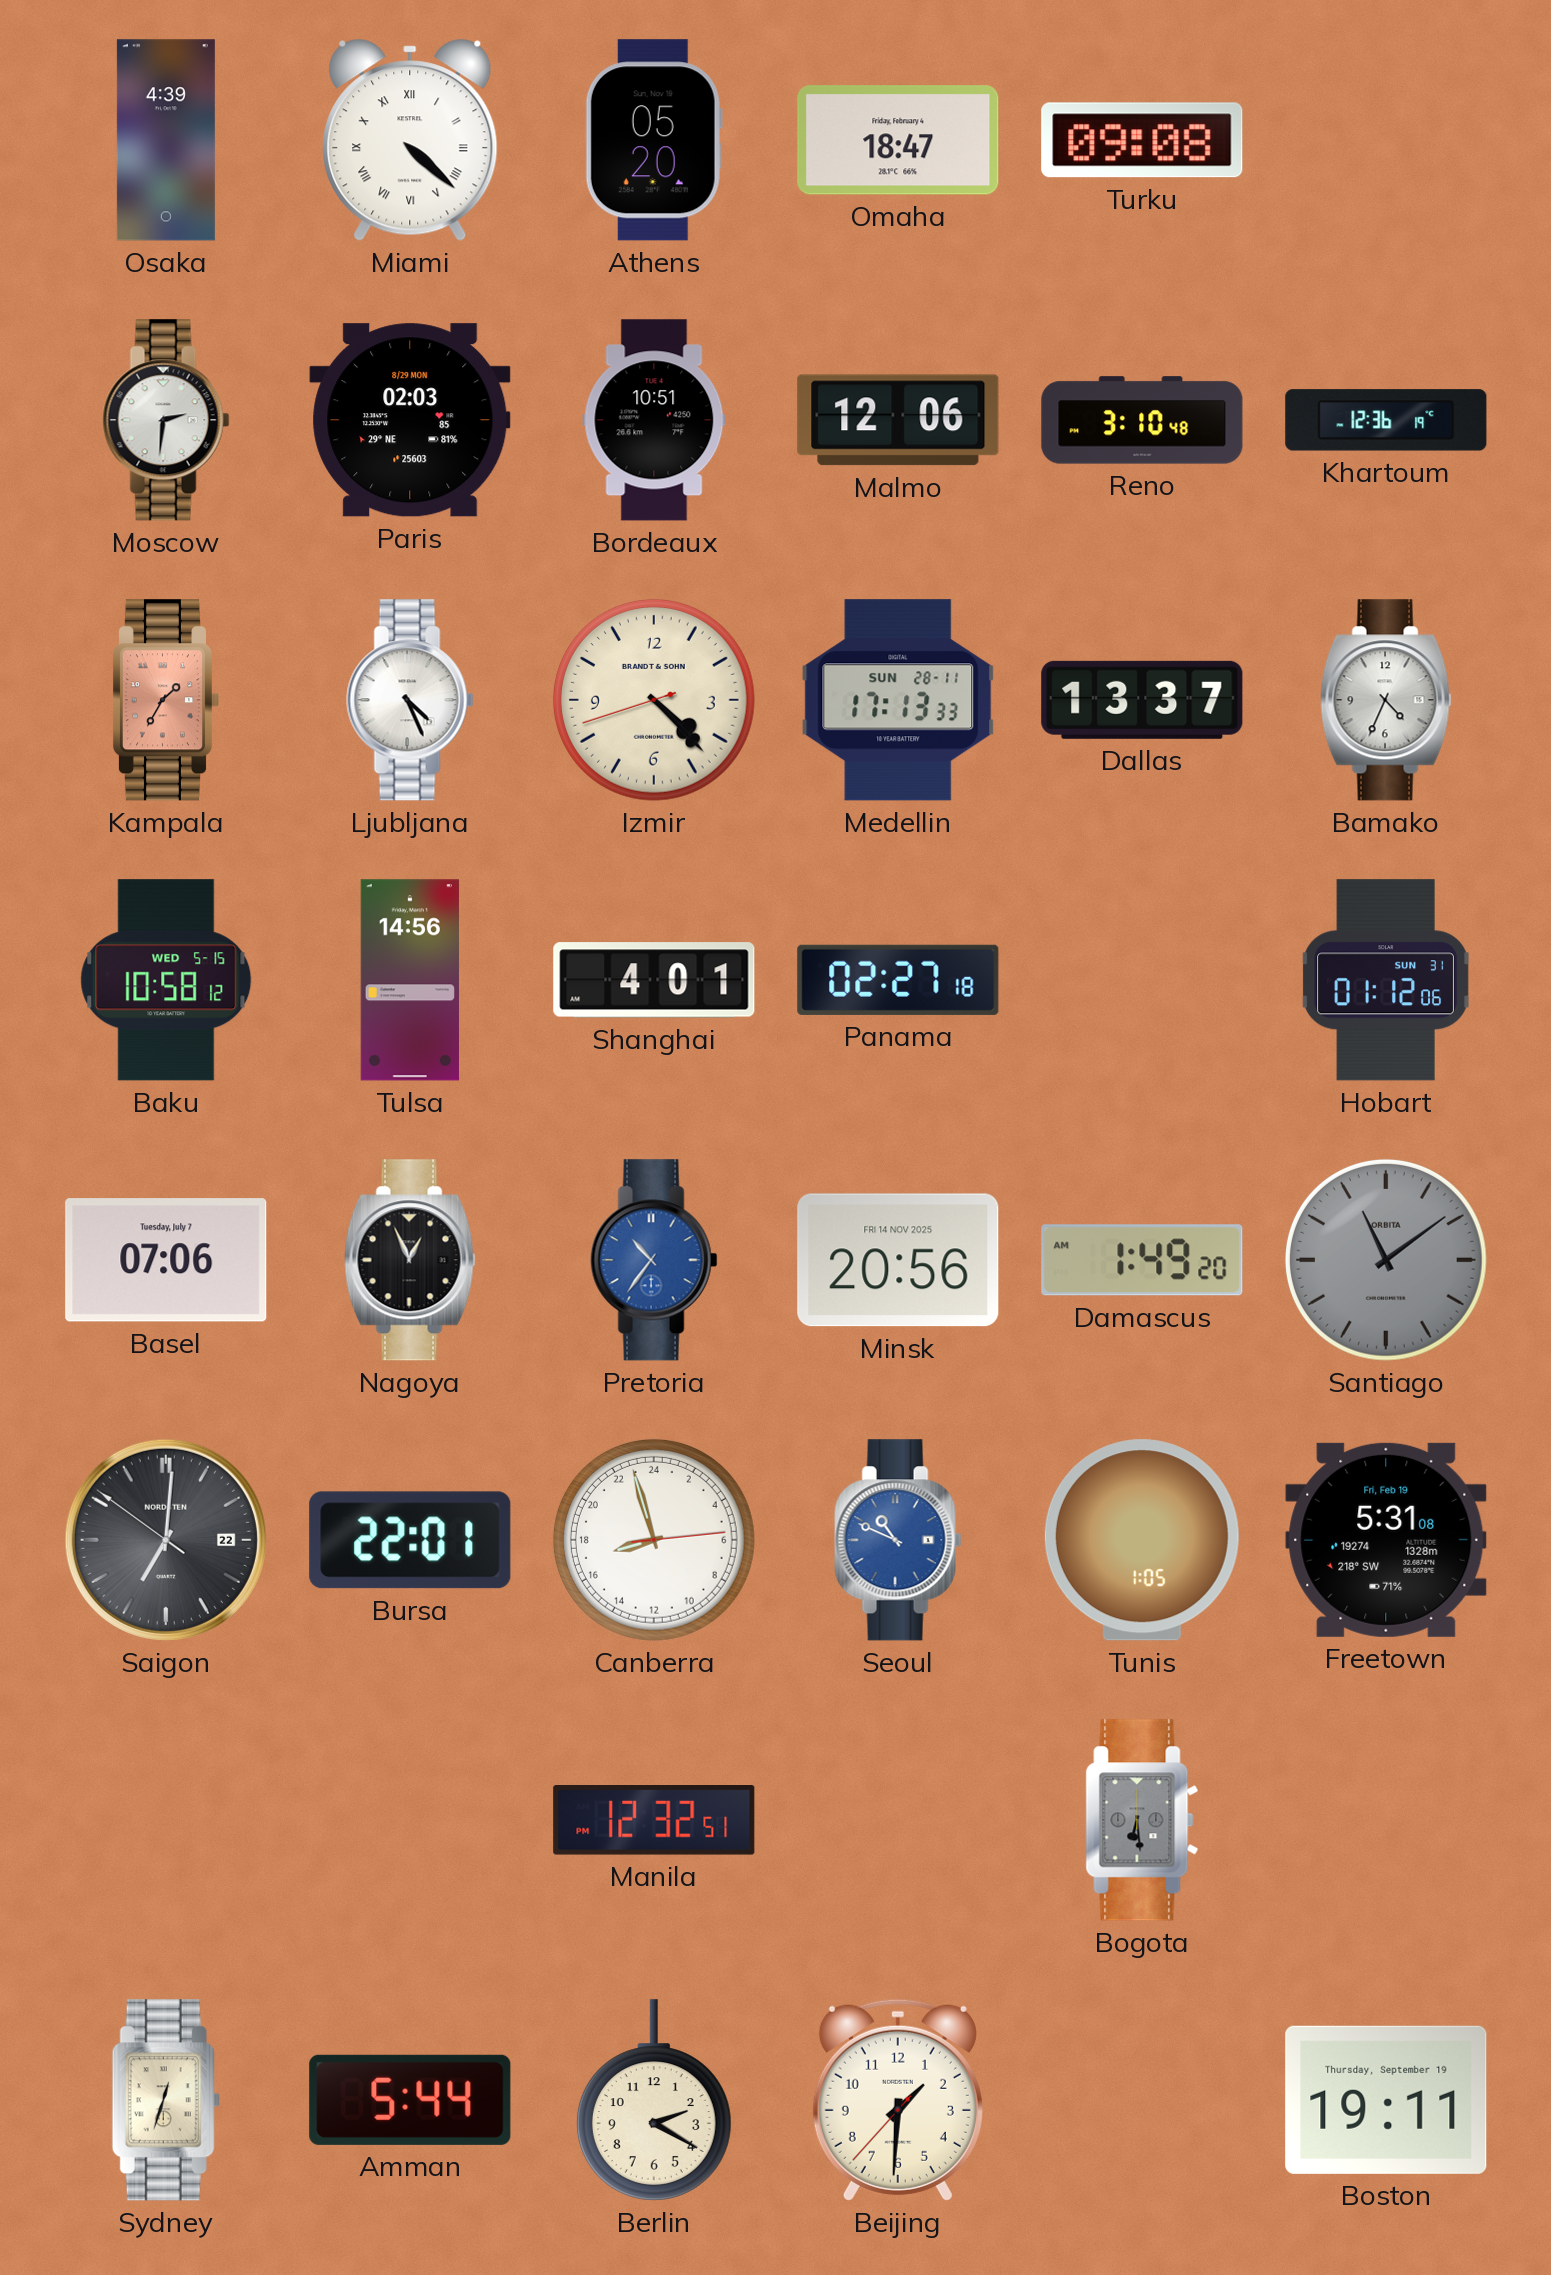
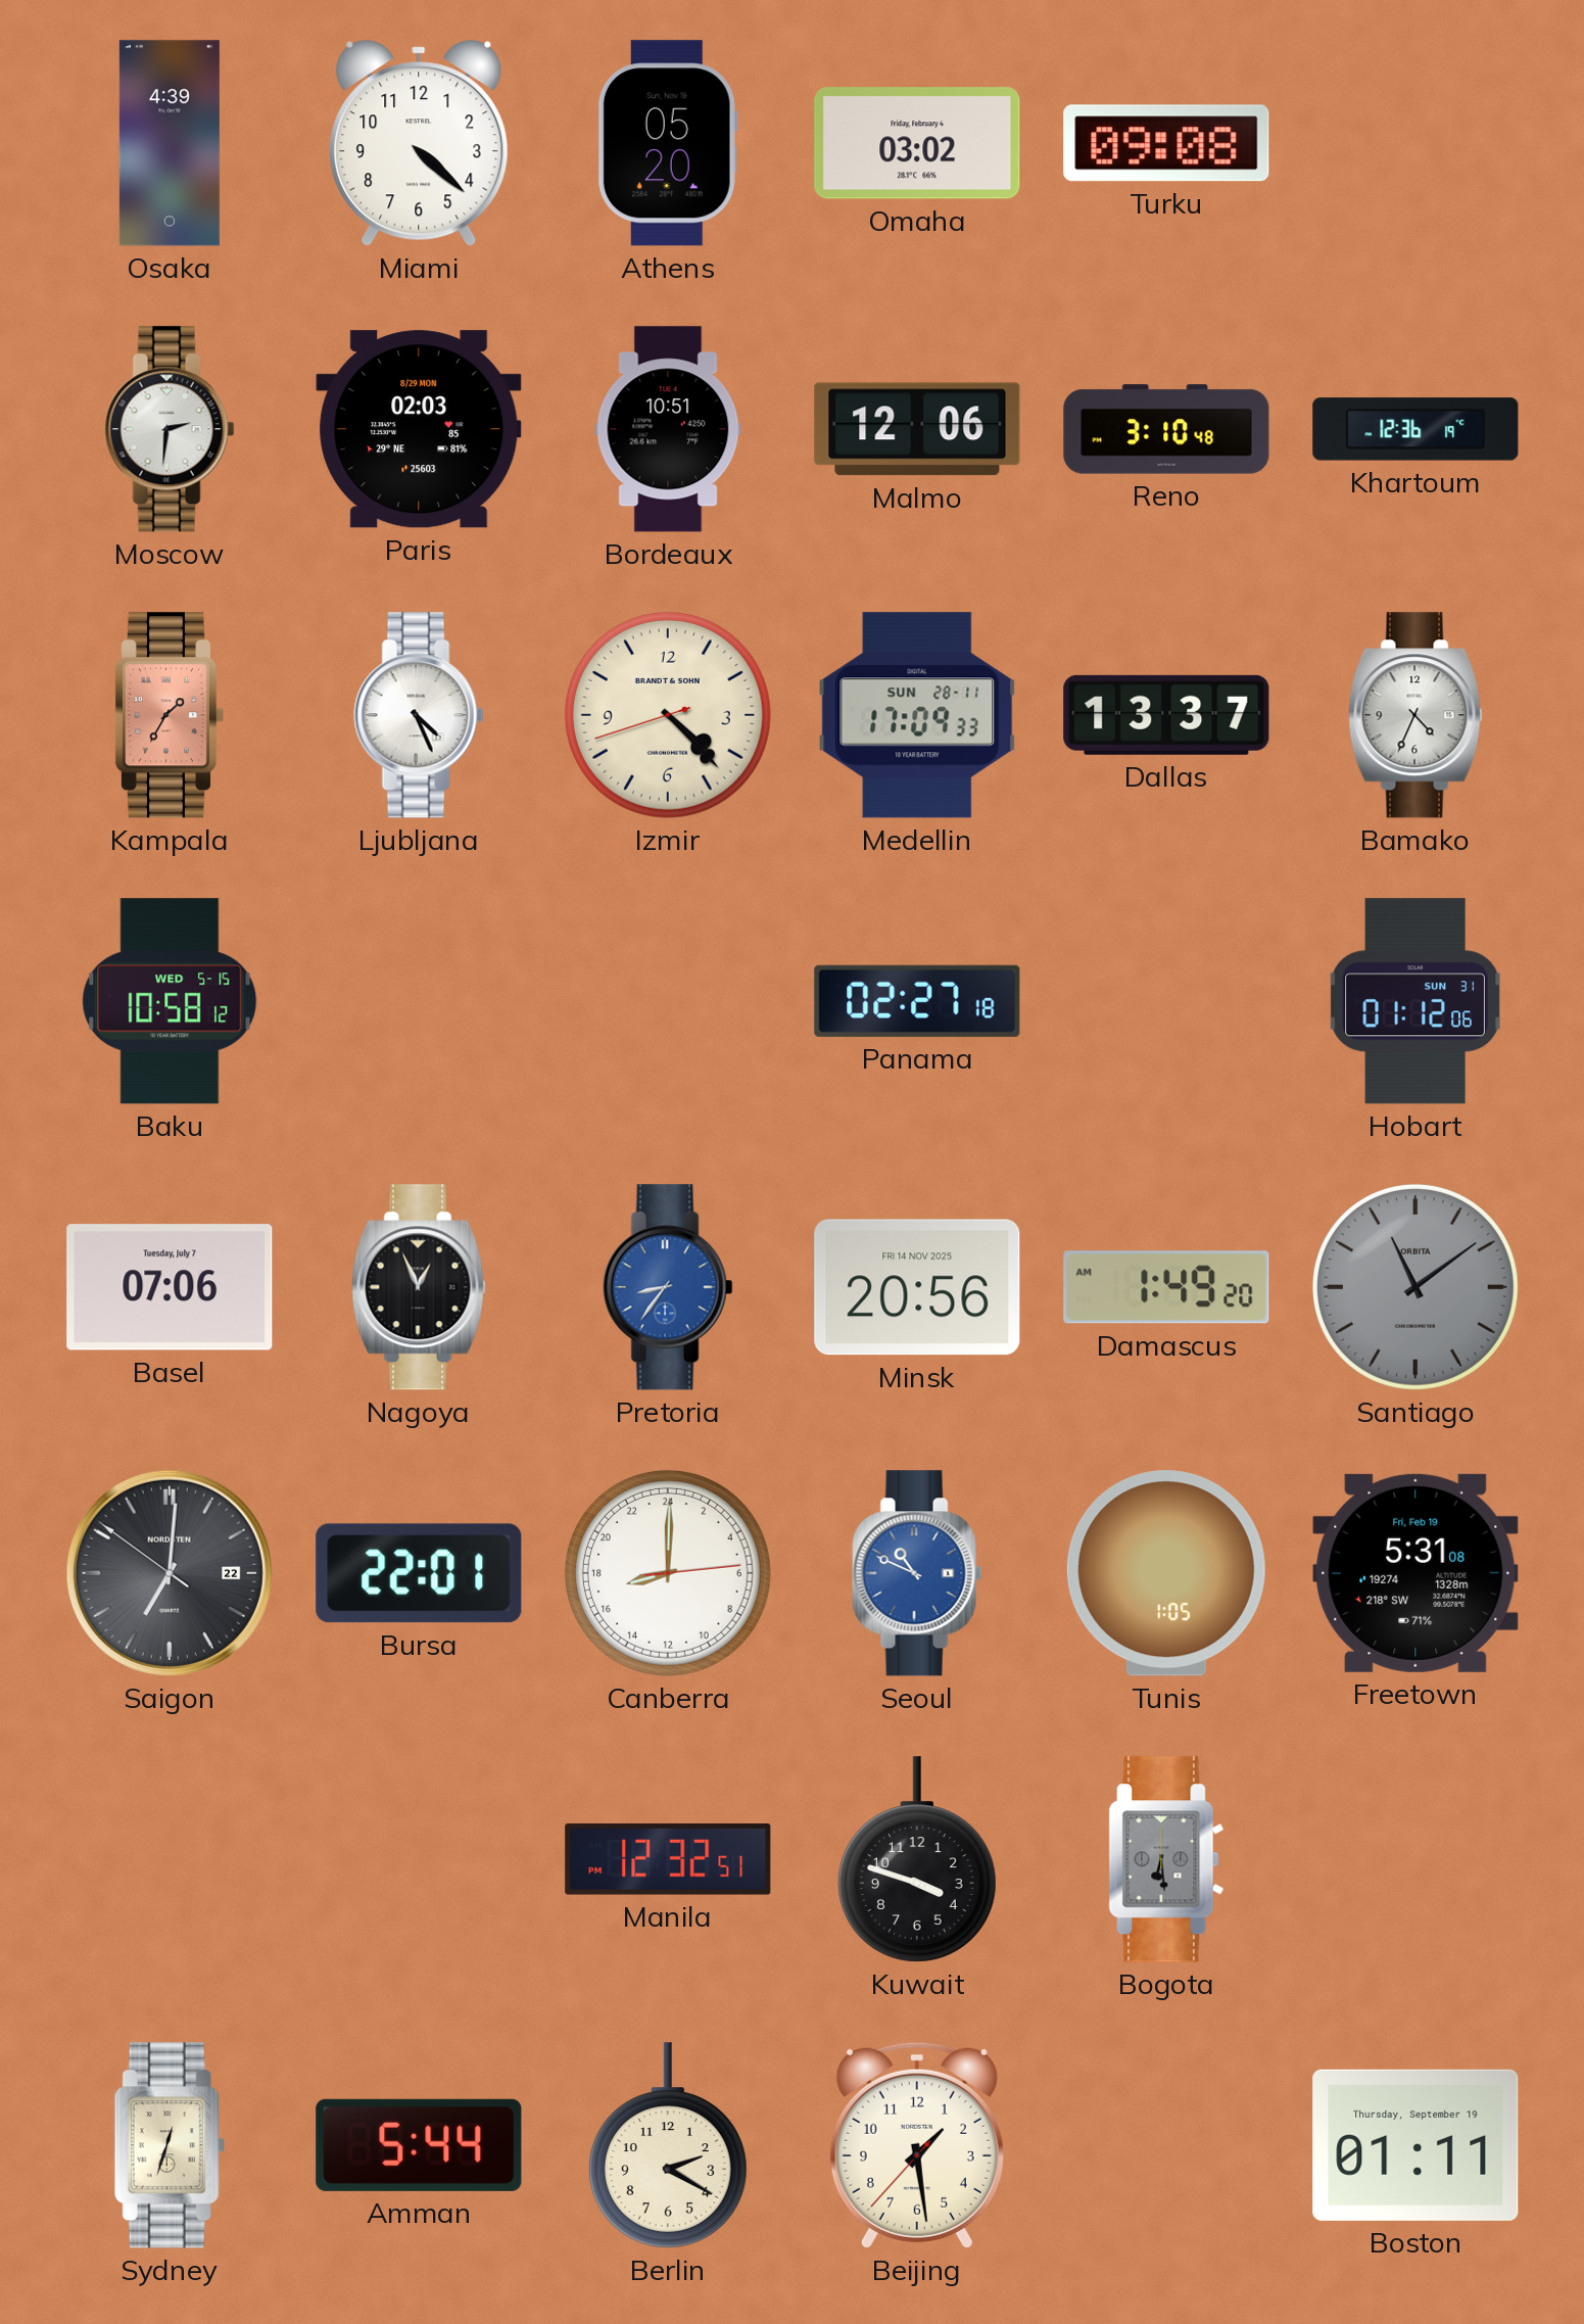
Miami numerals: Roman -> Arabic
Omaha: 18:47 -> 03:02
Medellin: 17:13 -> 17:09
Tulsa: 14:56 -> none
Shanghai: 4:01 -> none
Pretoria: 10:36 -> 8:36
Canberra: 16:57 -> 17:00
Kuwait: none -> 3:48
Beijing: 1:30 -> 1:28
Boston: 19:11 -> 01:11
